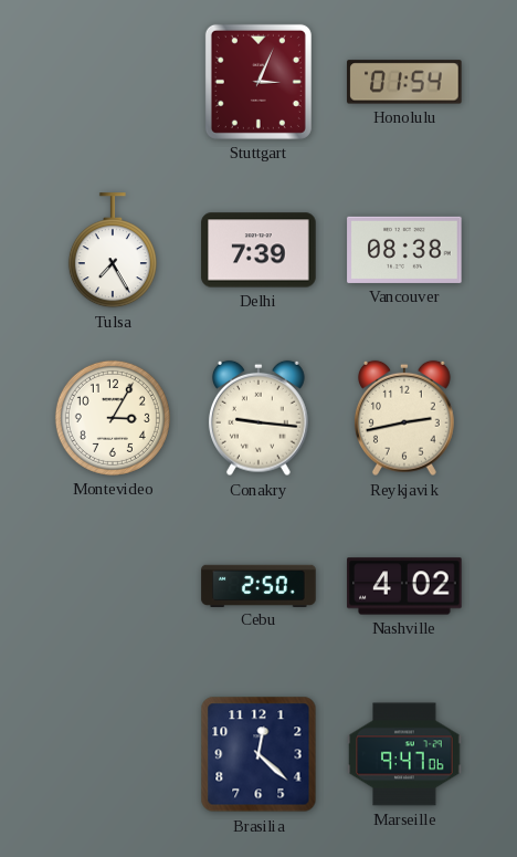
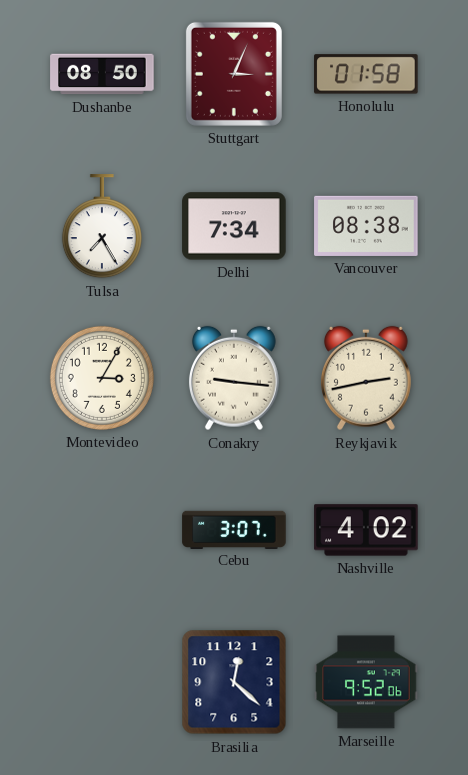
Dushanbe: none -> 08:50
Honolulu: 01:54 -> 01:58
Delhi: 7:39 -> 7:34
Cebu: 2:50 -> 3:07
Marseille: 9:47 -> 9:52
